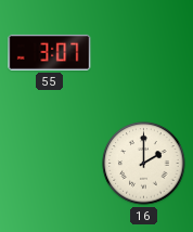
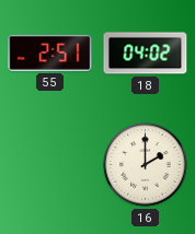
55: 3:07 -> 2:51
18: none -> 04:02
